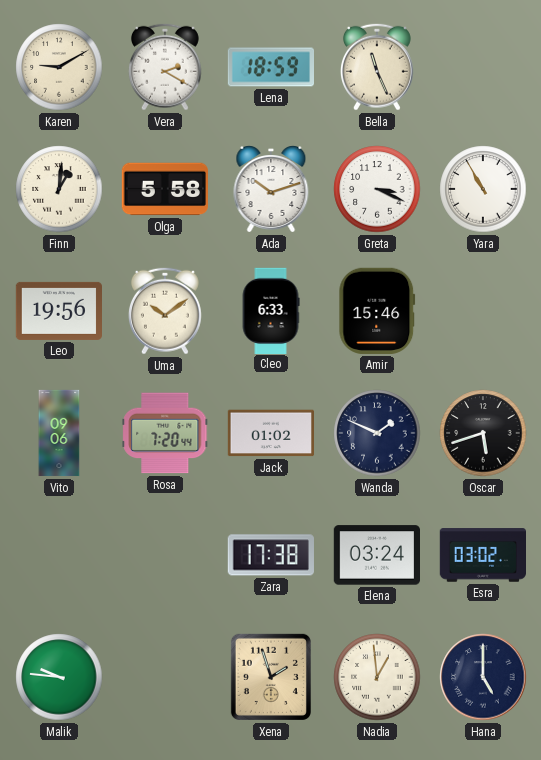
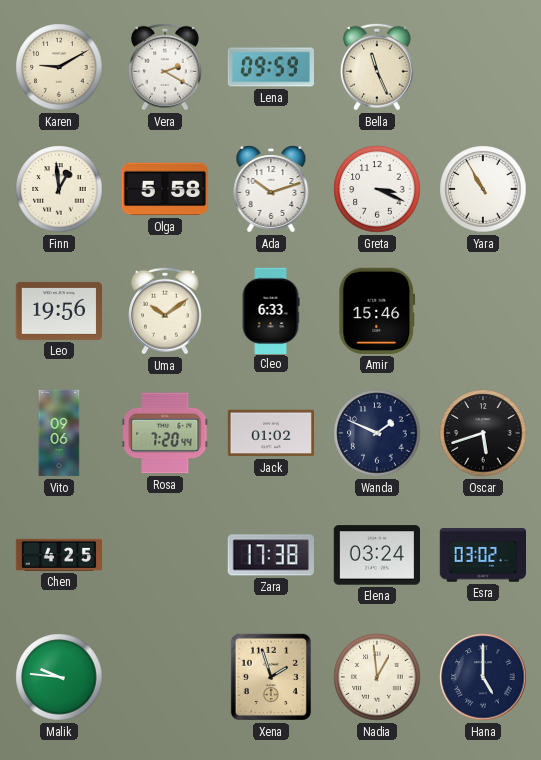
Lena: 18:59 -> 09:59
Finn: 1:01 -> 12:59
Chen: none -> 4:25
